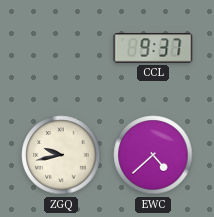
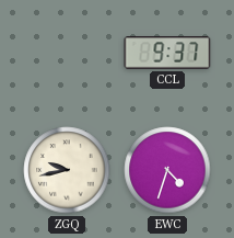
EWC: 4:38 -> 4:33
